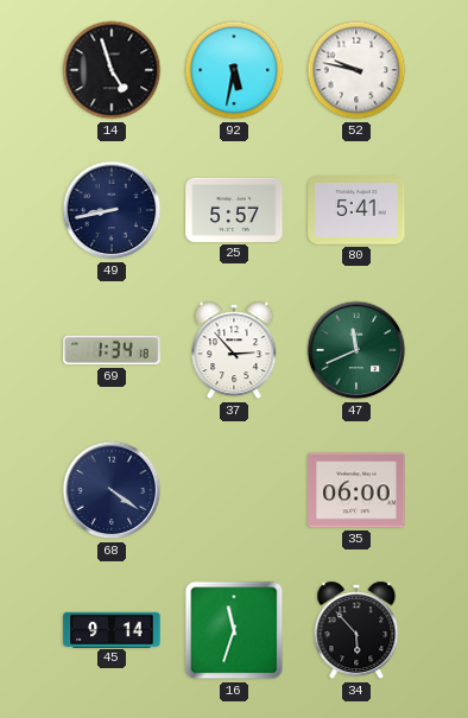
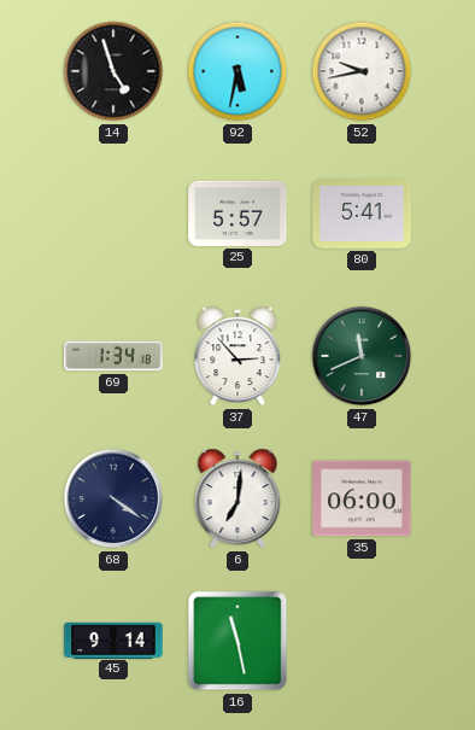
52: 9:47 -> 9:43
49: 8:43 -> none
6: none -> 7:01
16: 11:33 -> 11:28
34: 5:53 -> none
